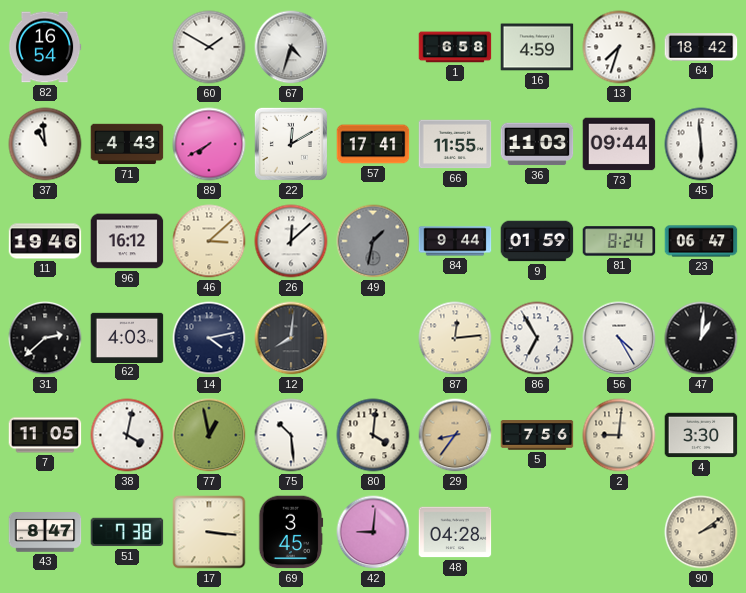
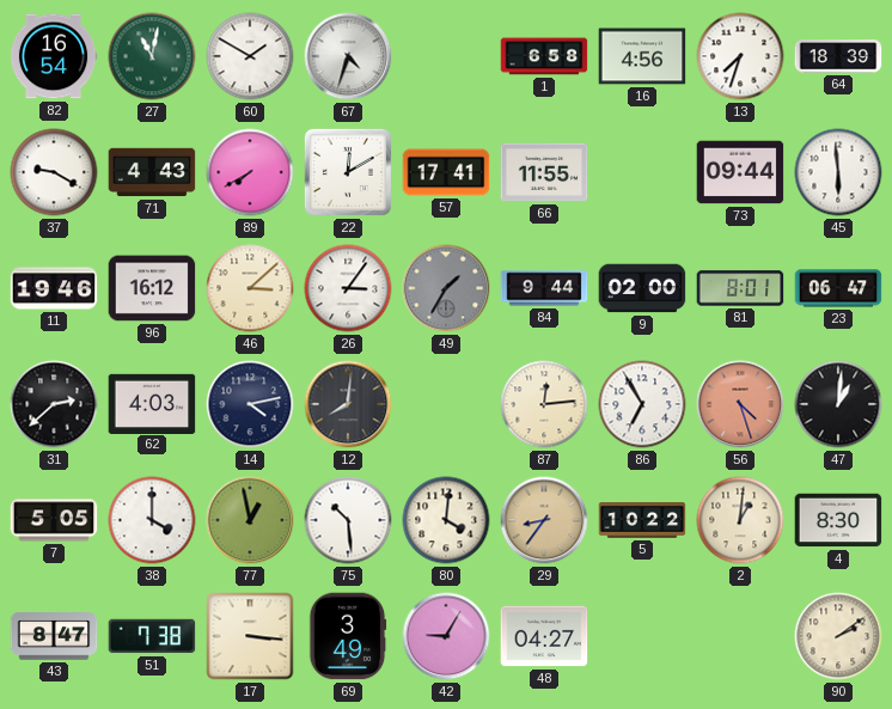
27: none -> 11:02
16: 4:59 -> 4:56
64: 18:42 -> 18:39
37: 10:59 -> 9:20
36: 11:03 -> none
26: 12:08 -> 3:06
49: 1:32 -> 1:35
9: 01:59 -> 02:00
81: 8:24 -> 8:01
56: 4:25 -> 4:27
56 dial: white -> salmon
7: 11:05 -> 5:05
38: 4:02 -> 4:00
5: 7:56 -> 10:22
2: 9:01 -> 1:01
4: 3:30 -> 8:30
69: 3:45 -> 3:49
42: 9:01 -> 9:05
48: 04:28 -> 04:27
